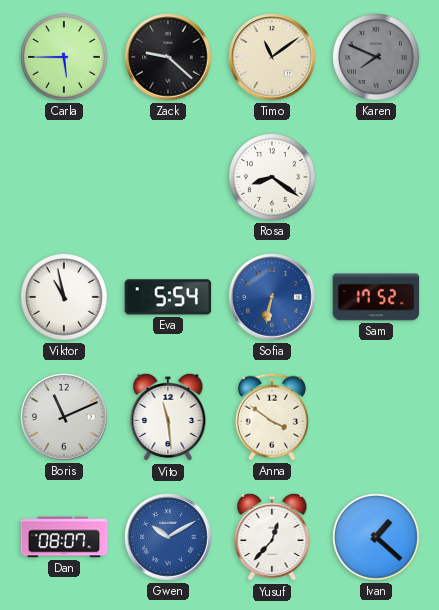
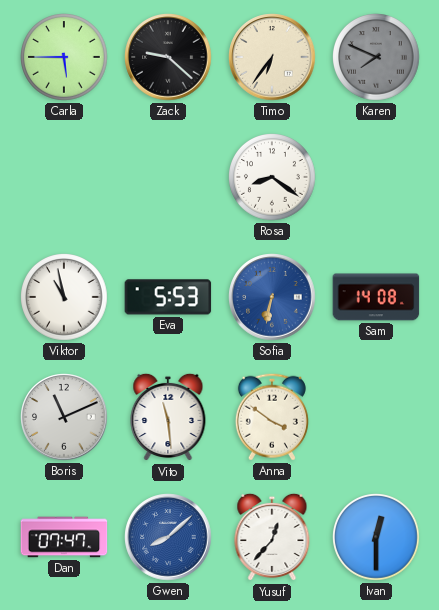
Timo: 11:09 -> 6:36
Eva: 5:54 -> 5:53
Sam: 17:52 -> 14:08
Dan: 08:07 -> 07:47
Gwen: 10:10 -> 8:08
Ivan: 1:22 -> 12:30
